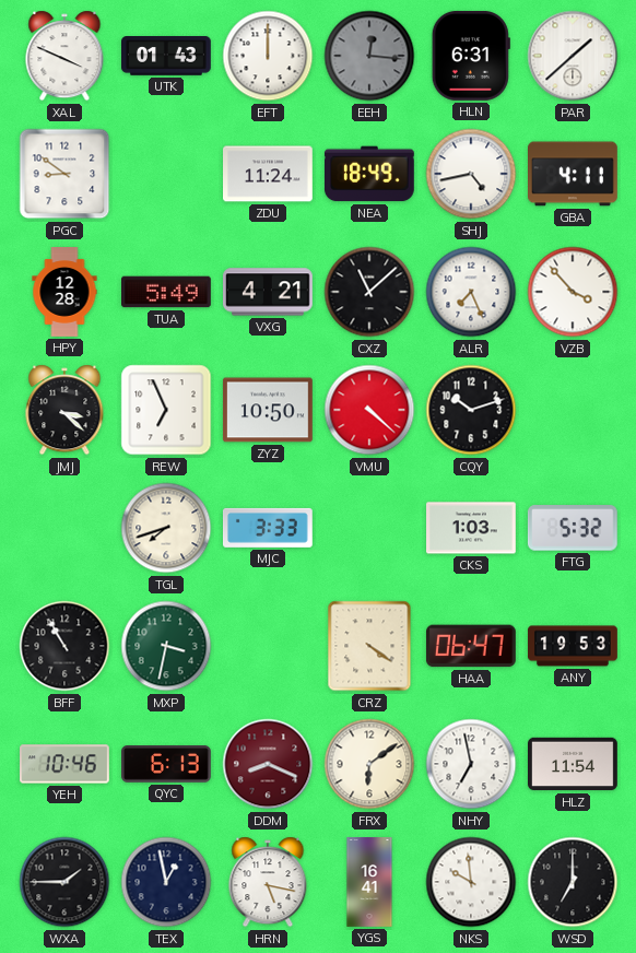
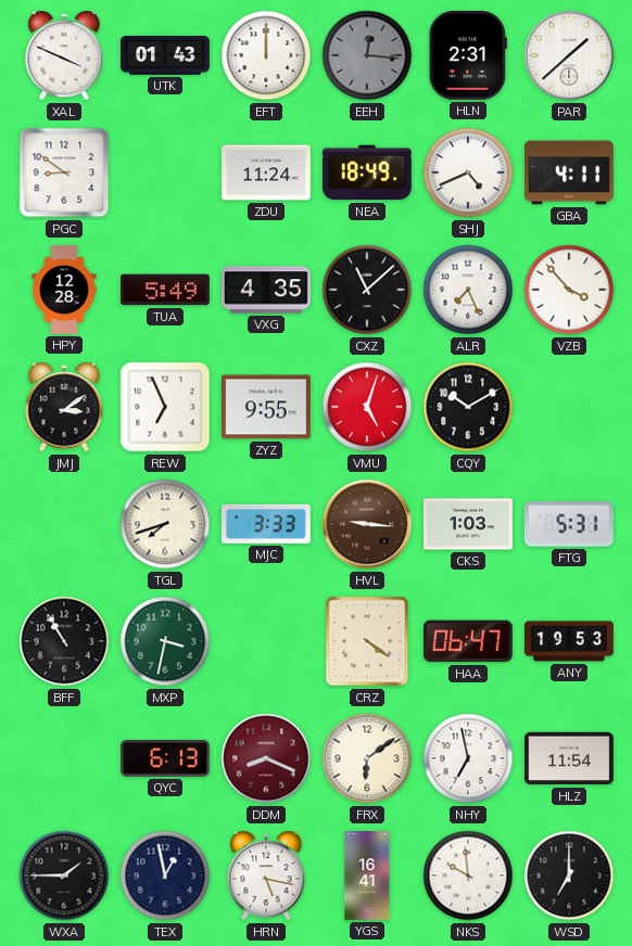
HLN: 6:31 -> 2:31
SHJ: 4:43 -> 4:41
VXG: 4:21 -> 4:35
JMJ: 3:22 -> 3:09
ZYZ: 10:50 -> 9:55
VMU: 4:22 -> 5:03
CQY: 10:12 -> 10:10
HVL: none -> 9:16
FTG: 5:32 -> 5:31
YEH: 10:46 -> none
